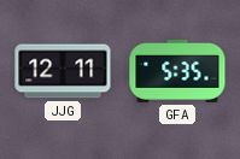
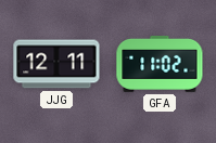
GFA: 5:35 -> 11:02
